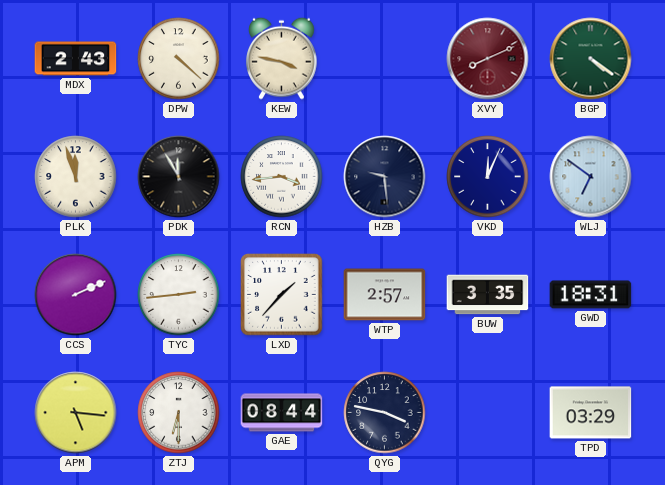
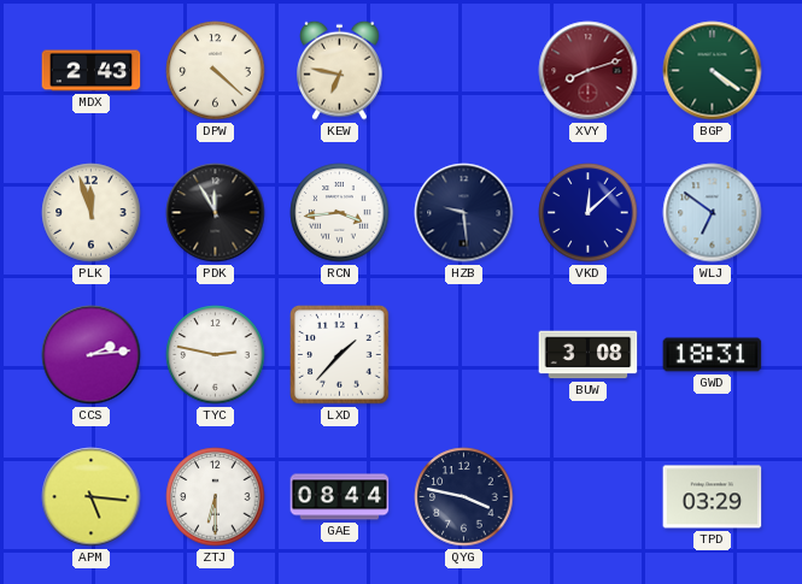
KEW: 3:47 -> 6:47
XVY: 8:11 -> 8:12
VKD: 12:04 -> 12:08
CCS: 2:11 -> 2:14
TYC: 2:44 -> 2:47
WTP: 2:57 -> none
BUW: 3:35 -> 3:08
